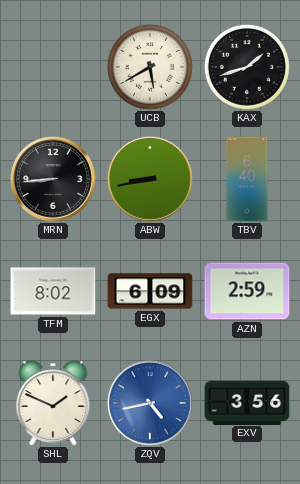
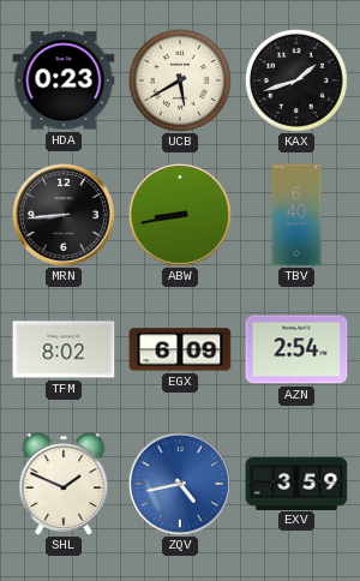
HDA: none -> 0:23
AZN: 2:59 -> 2:54
EXV: 3:56 -> 3:59
